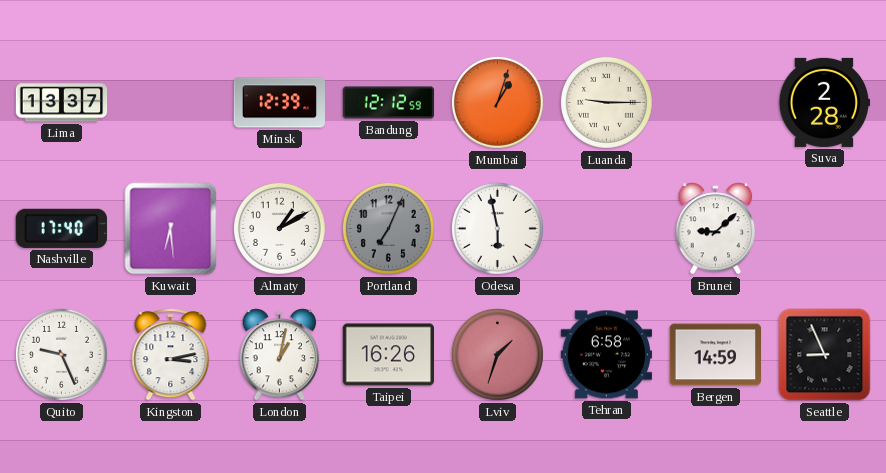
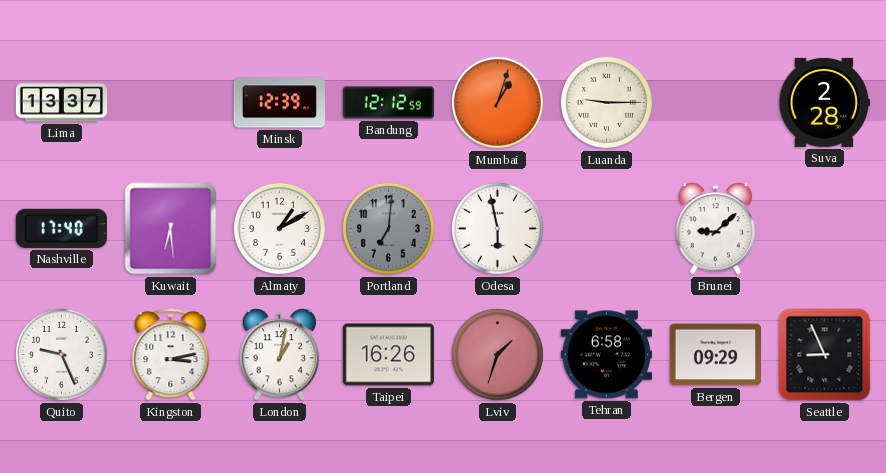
Portland: 7:04 -> 7:01
Bergen: 14:59 -> 09:29
